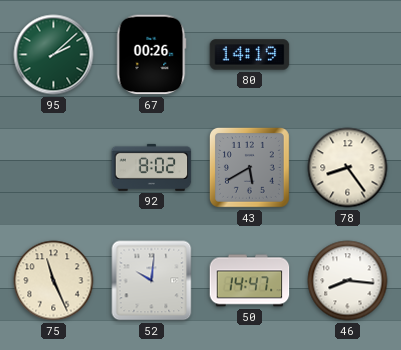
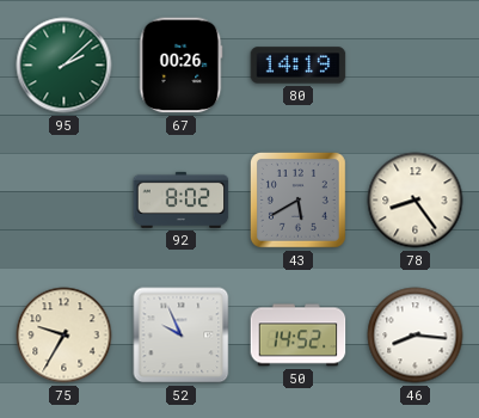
75: 11:26 -> 9:35
52: 10:01 -> 9:56
50: 14:47 -> 14:52
